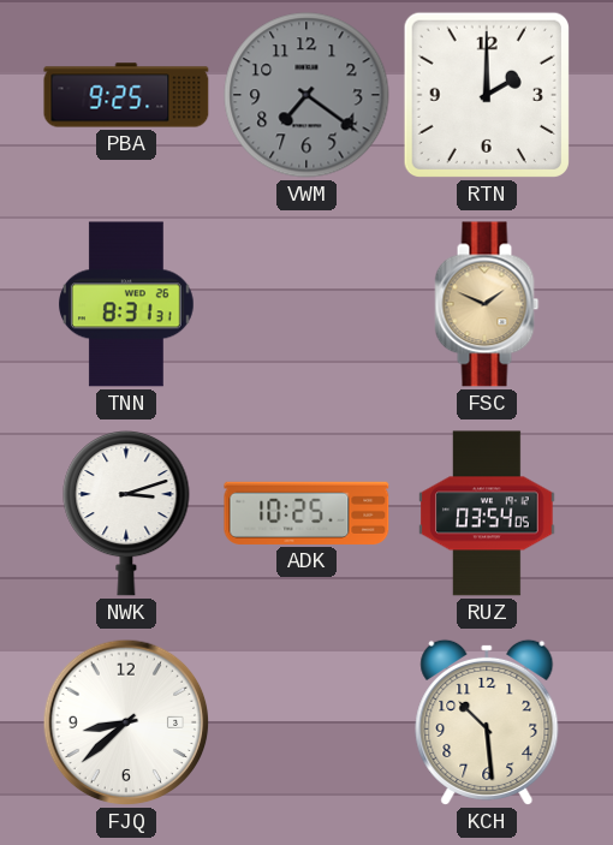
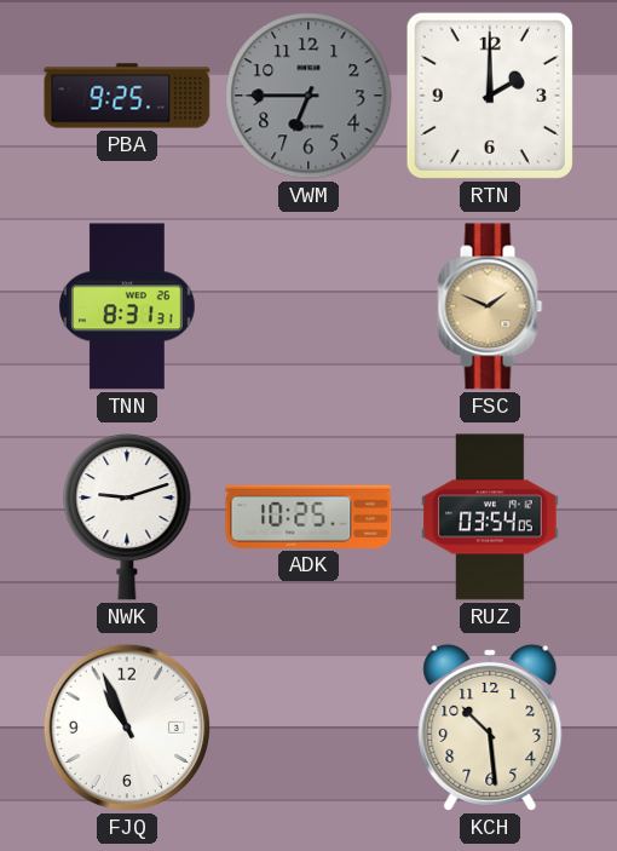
VWM: 7:21 -> 6:45
NWK: 3:12 -> 9:12
FJQ: 8:38 -> 10:56
